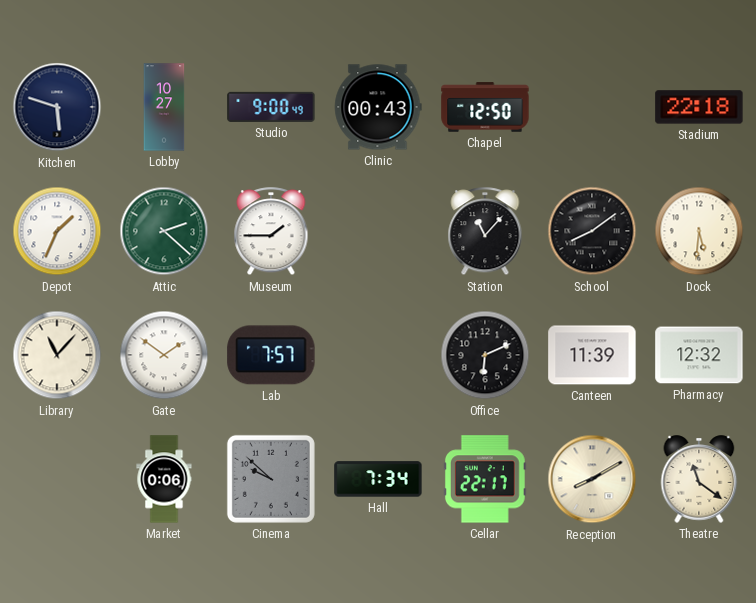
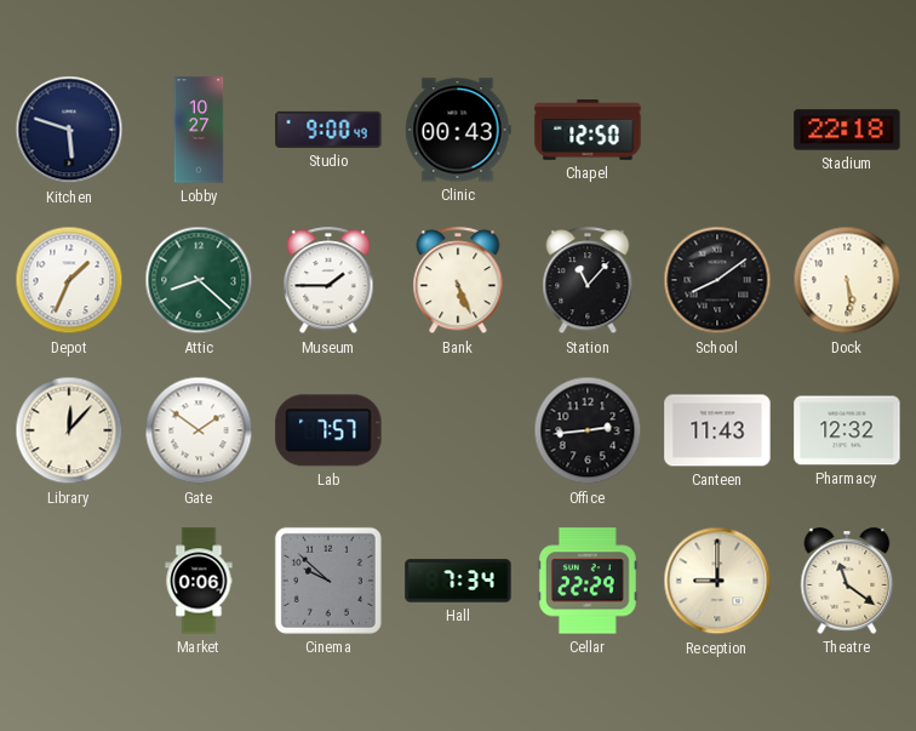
Attic: 2:22 -> 8:22
Bank: none -> 5:26
Dock: 5:31 -> 5:29
Library: 11:07 -> 12:07
Office: 6:11 -> 2:44
Canteen: 11:39 -> 11:43
Cellar: 22:17 -> 22:29
Reception: 8:10 -> 9:00
